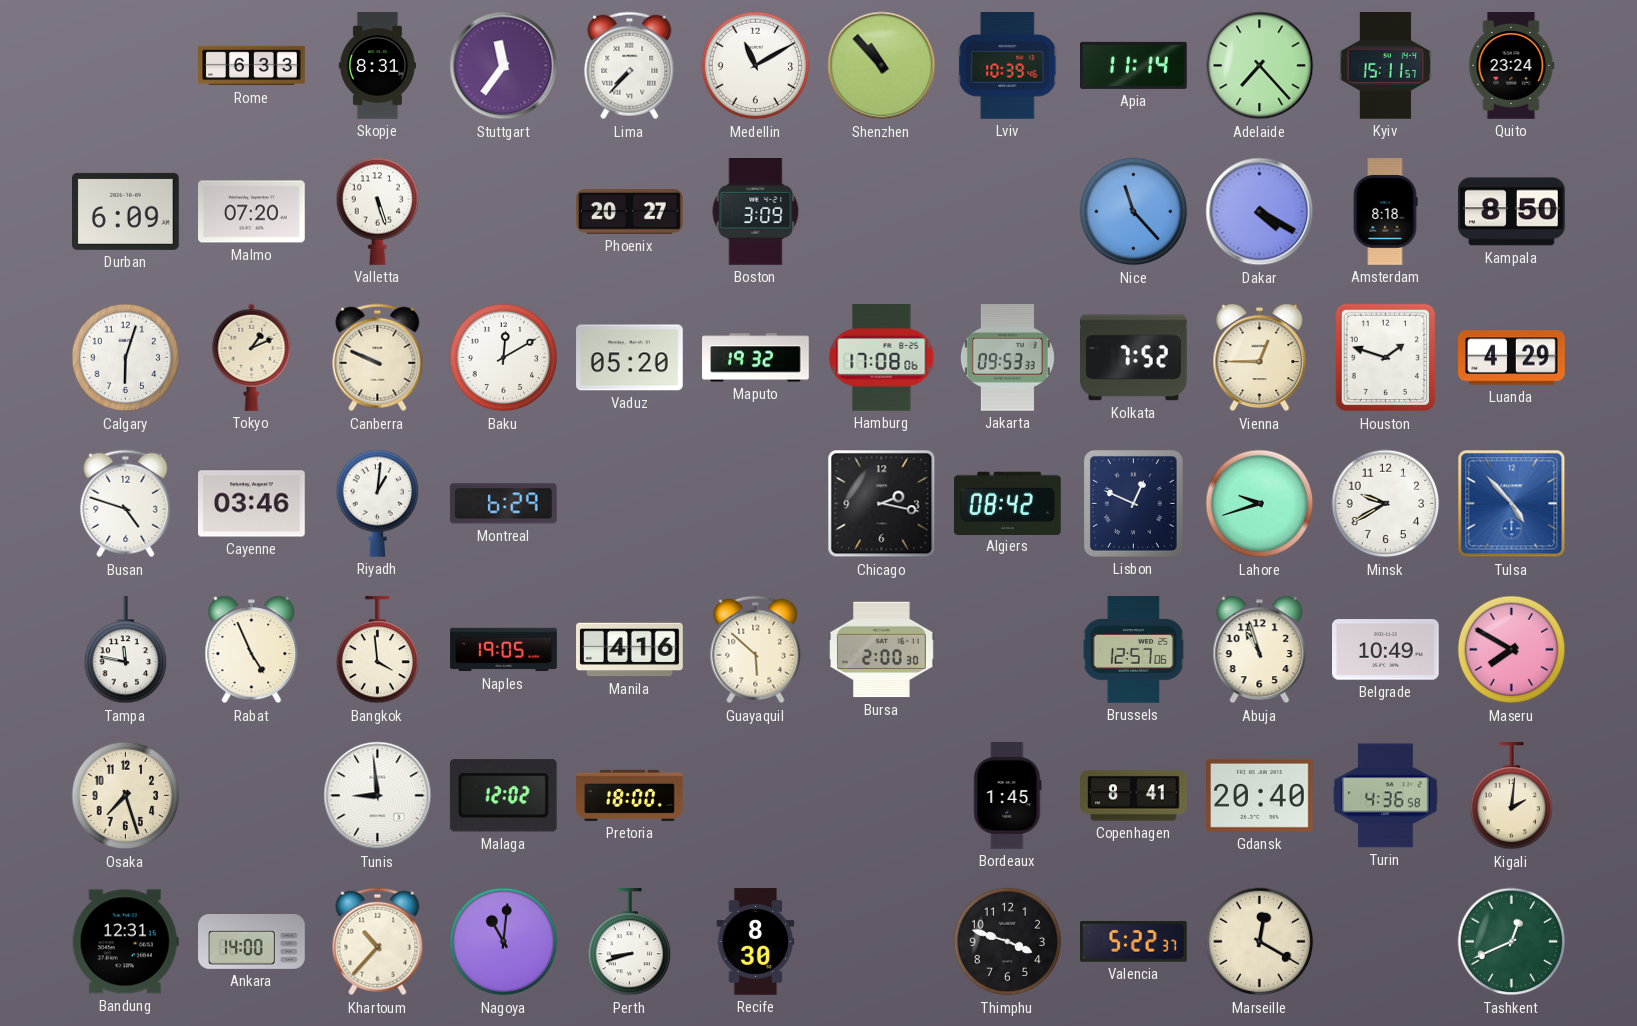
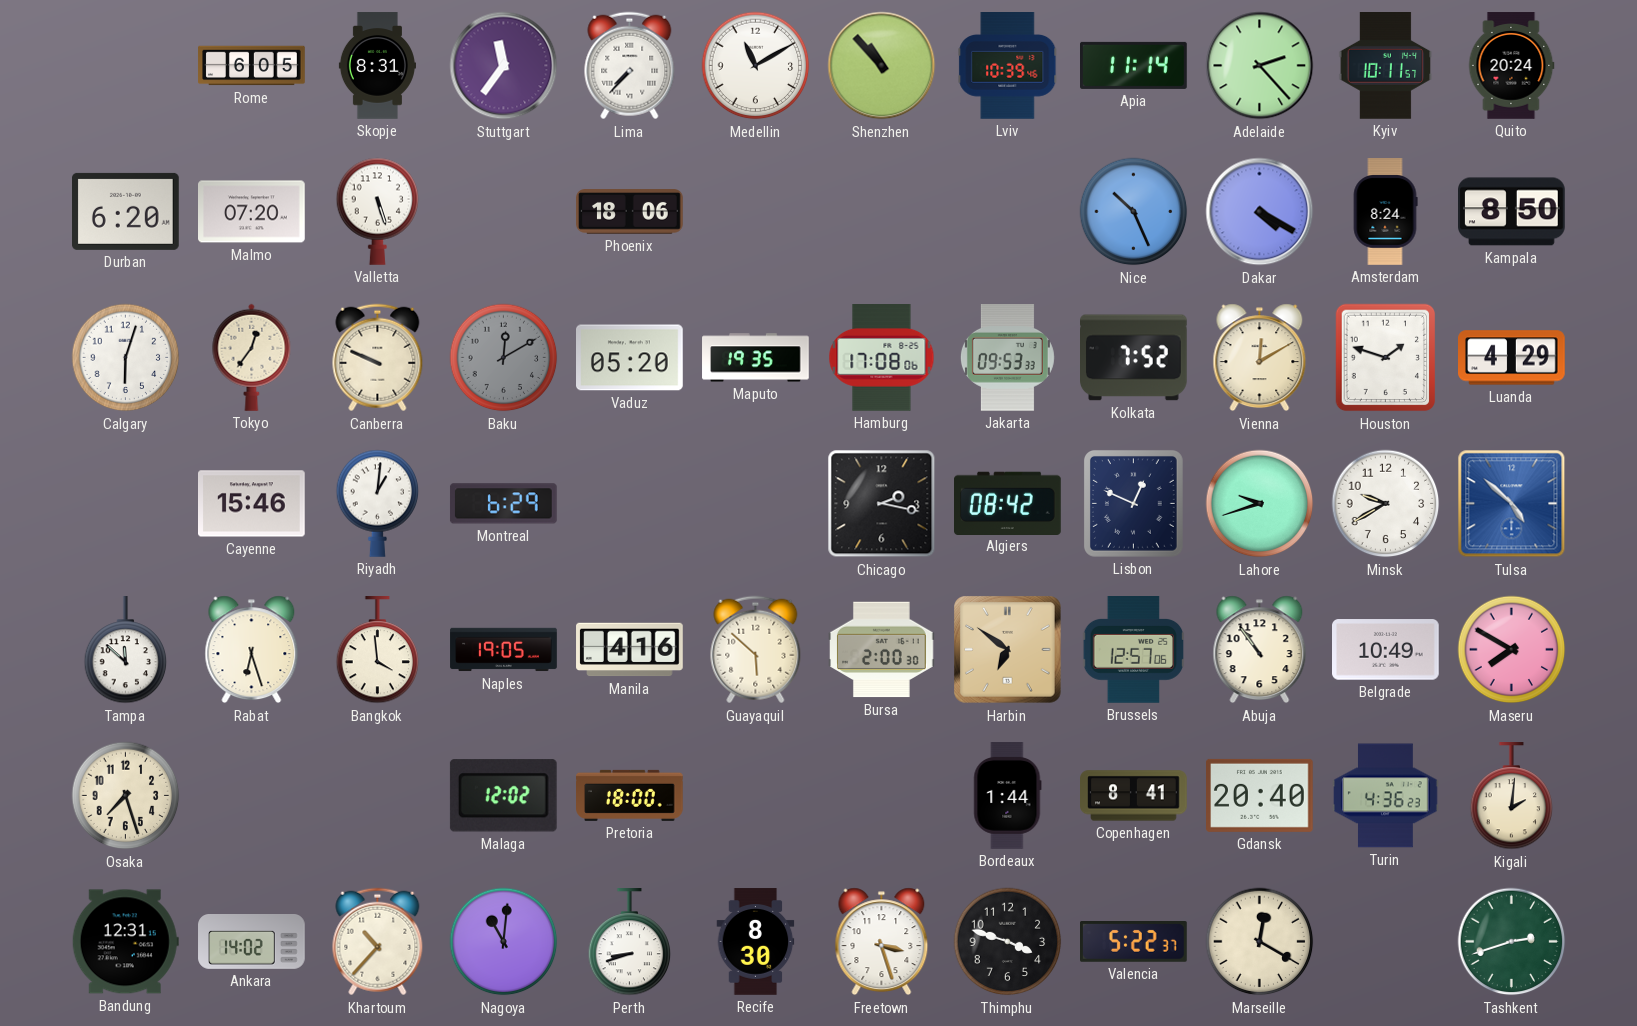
Rome: 6:33 -> 6:05
Adelaide: 7:23 -> 2:23
Kyiv: 15:11 -> 10:11
Quito: 23:24 -> 20:24
Durban: 6:09 -> 6:20
Phoenix: 20:27 -> 18:06
Boston: 3:09 -> none
Nice: 11:23 -> 10:26
Amsterdam: 8:18 -> 8:24
Tokyo: 1:11 -> 12:36
Baku dial: white -> grey
Maputo: 19:32 -> 19:35
Vienna: 12:45 -> 12:10
Busan: 4:48 -> none
Cayenne: 03:46 -> 15:46
Tulsa: 4:53 -> 4:52
Tampa: 11:47 -> 11:52
Rabat: 4:56 -> 6:27
Harbin: none -> 6:51
Abuja: 10:57 -> 10:54
Tunis: 8:59 -> none
Bordeaux: 1:45 -> 1:44
Turin: 4:36:58 -> 4:36:23
Ankara: 14:00 -> 14:02
Freetown: none -> 3:27
Tashkent: 12:41 -> 2:42
